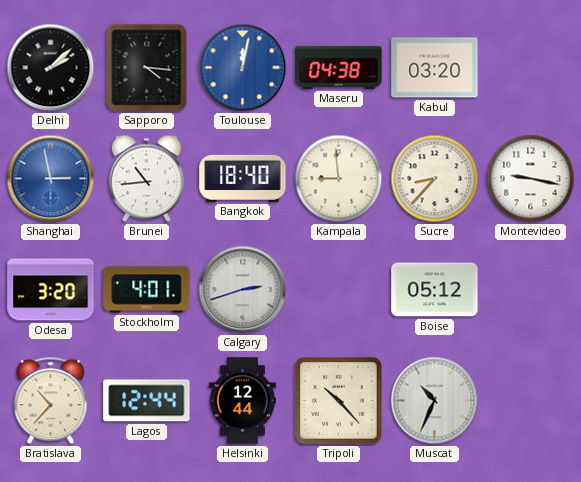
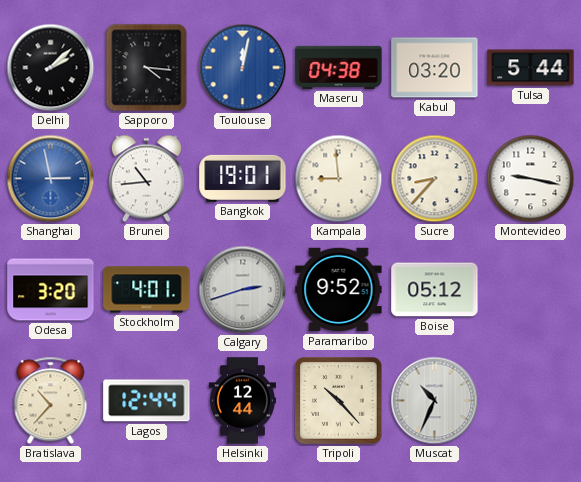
Tulsa: none -> 5:44
Bangkok: 18:40 -> 19:01
Paramaribo: none -> 9:52
